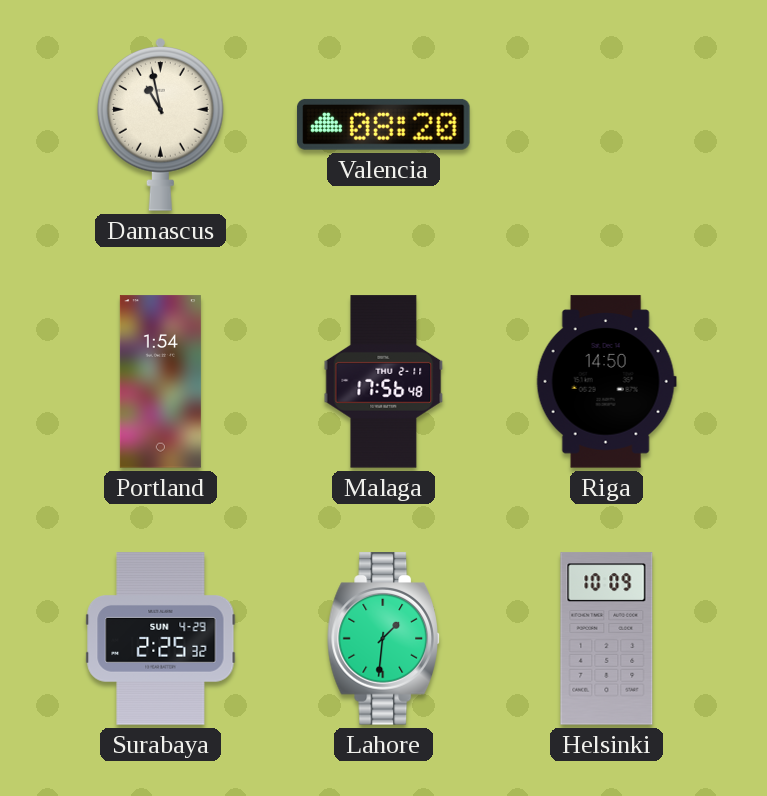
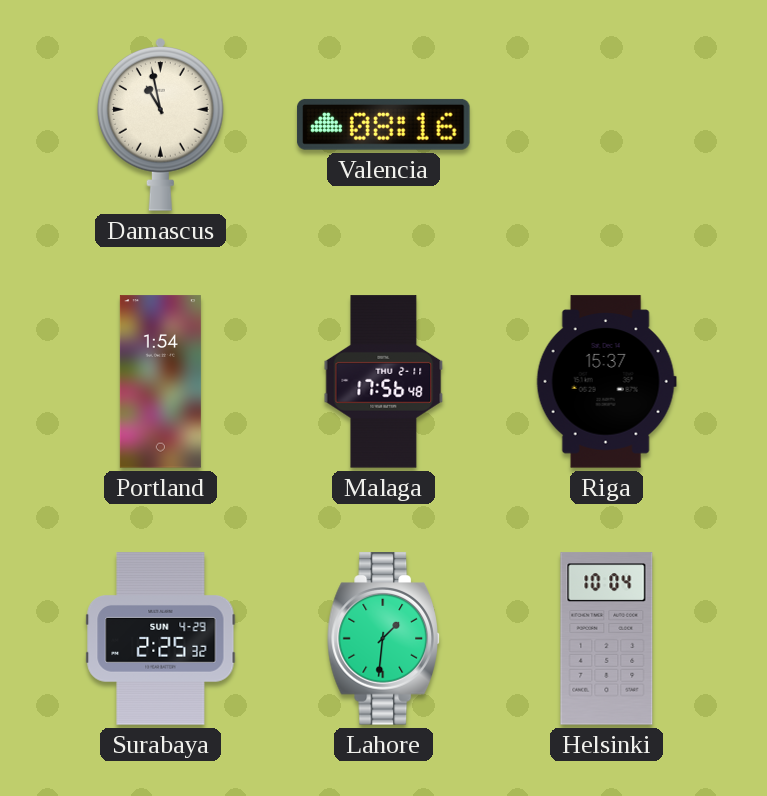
Valencia: 08:20 -> 08:16
Riga: 14:50 -> 15:37
Helsinki: 10:09 -> 10:04
